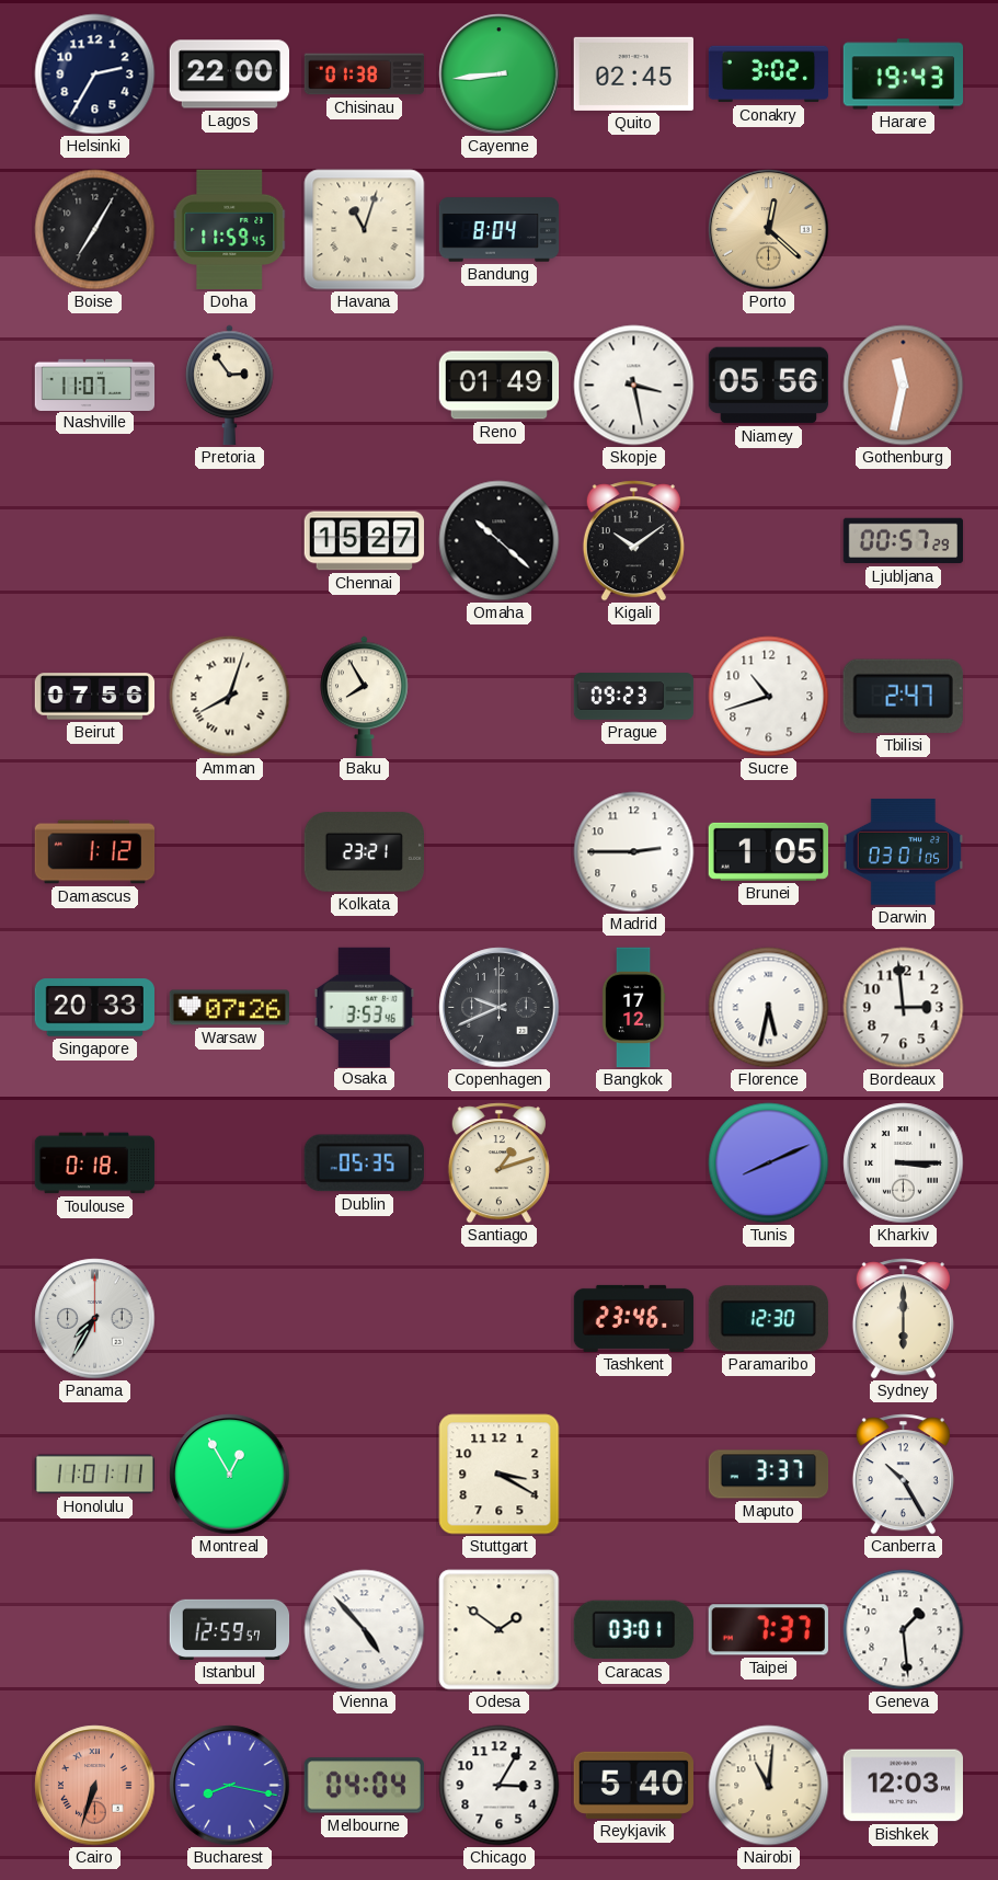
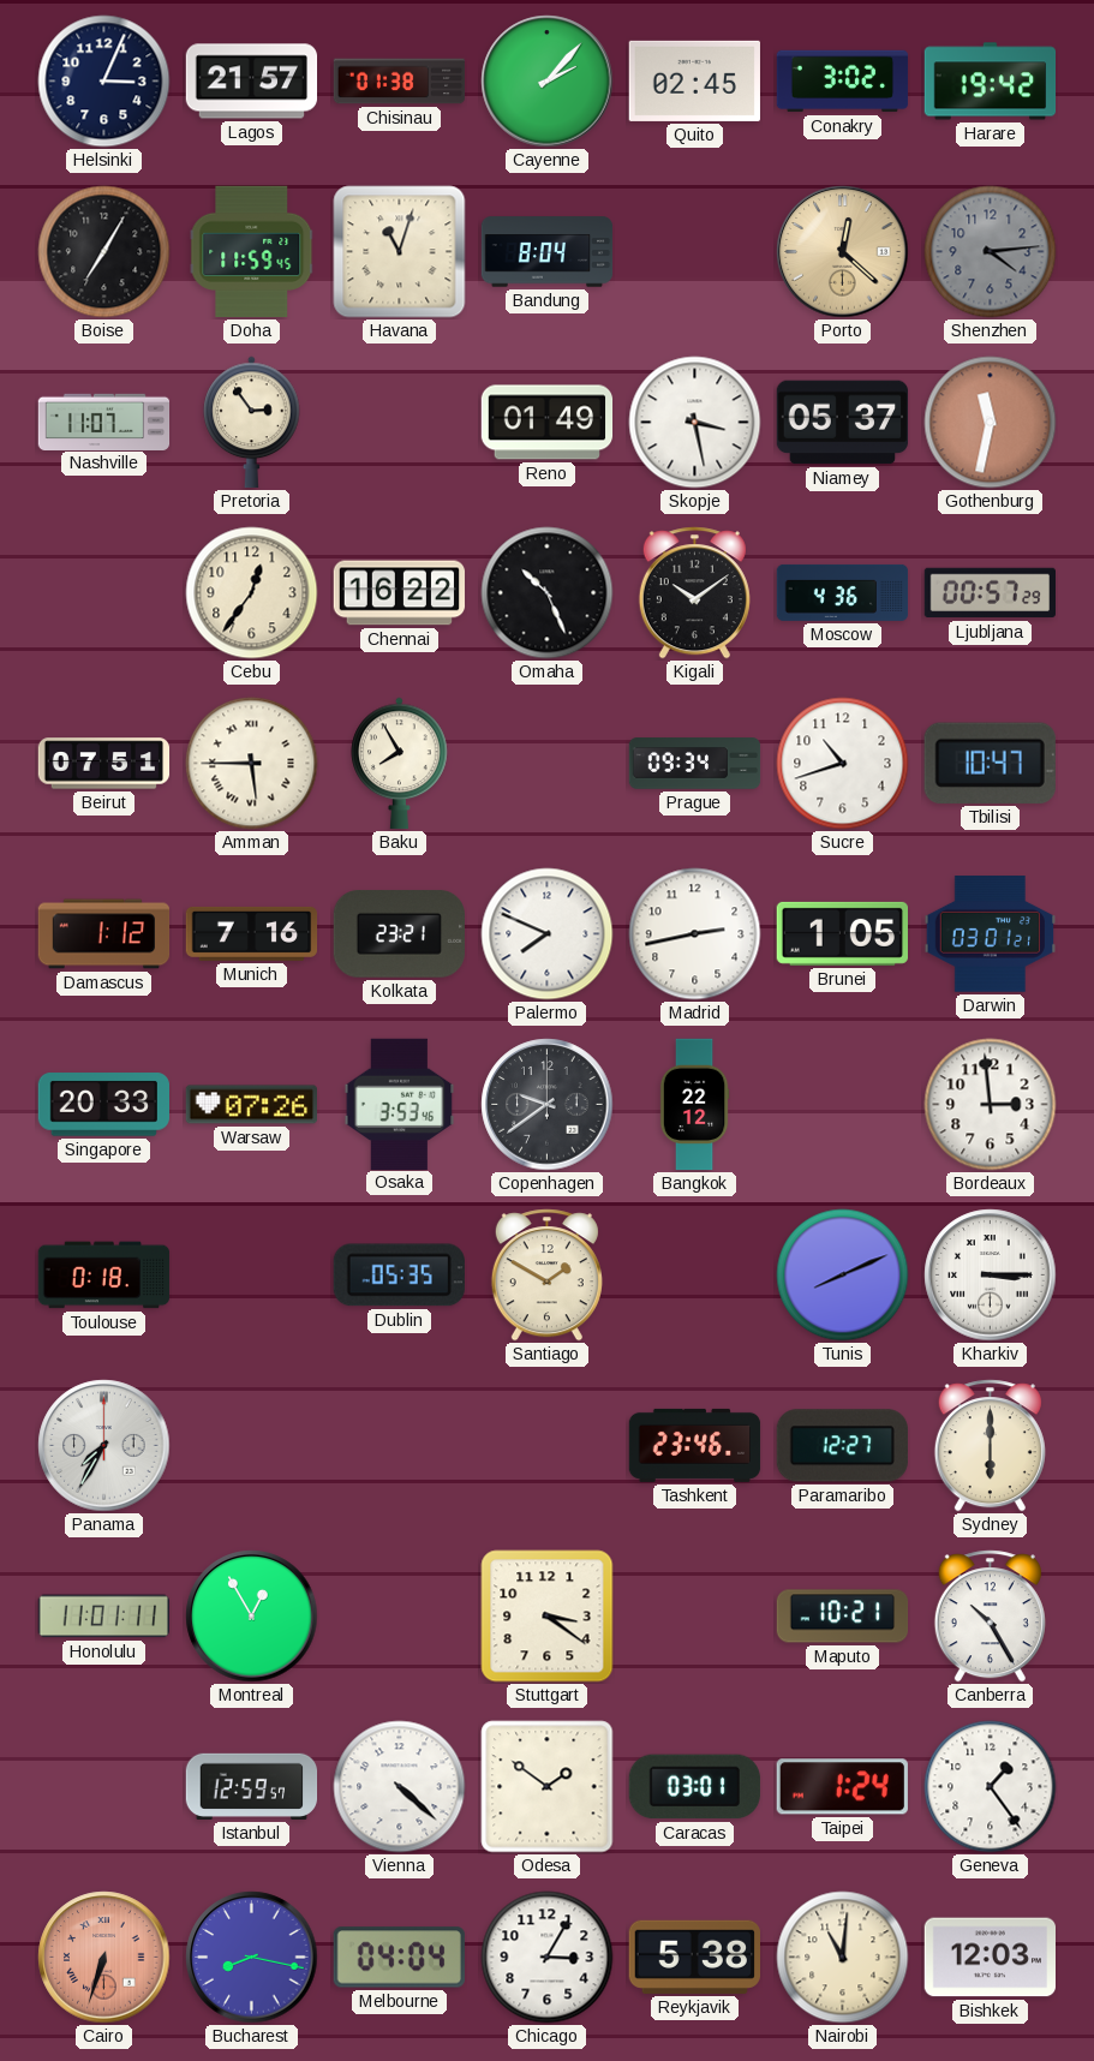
Helsinki: 2:35 -> 3:04
Lagos: 22:00 -> 21:57
Cayenne: 8:44 -> 2:07
Harare: 19:43 -> 19:42
Shenzhen: none -> 4:14
Niamey: 05:56 -> 05:37
Cebu: none -> 12:36
Chennai: 15:27 -> 16:22
Omaha: 10:22 -> 10:26
Moscow: none -> 4:36
Beirut: 07:56 -> 07:51
Amman: 8:03 -> 5:45
Prague: 09:23 -> 09:34
Tbilisi: 2:47 -> 10:47
Munich: none -> 7:16
Palermo: none -> 7:49
Madrid: 2:45 -> 2:43
Darwin: 03:01:05 -> 03:01:21
Copenhagen: 9:41 -> 9:39
Bangkok: 17:12 -> 22:12
Florence: 5:32 -> none
Santiago: 1:12 -> 1:50
Paramaribo: 12:30 -> 12:27
Stuttgart: 3:20 -> 3:21
Maputo: 3:37 -> 10:21
Vienna: 4:53 -> 4:22
Taipei: 7:37 -> 1:24
Geneva: 1:29 -> 1:24
Reykjavik: 5:40 -> 5:38
